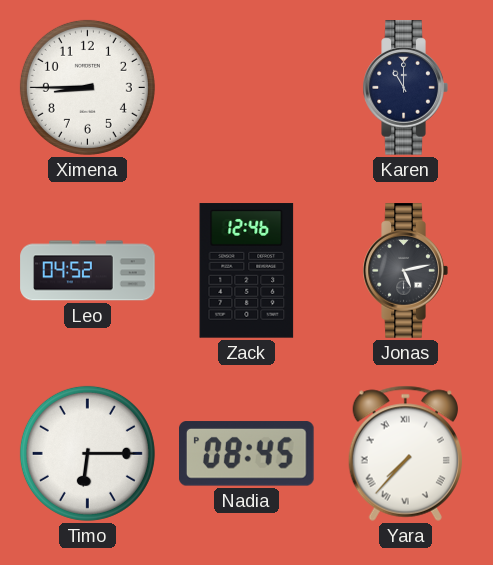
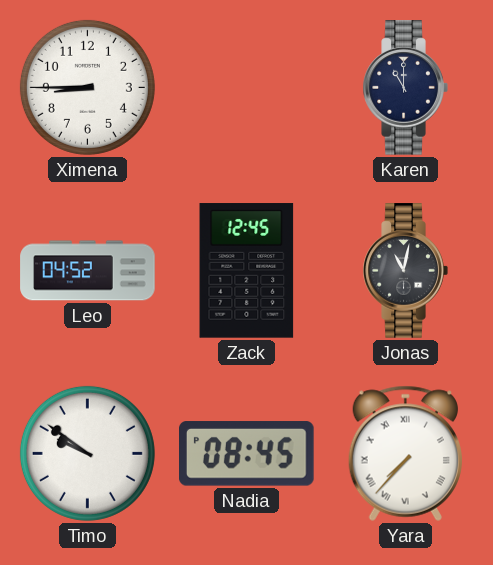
Zack: 12:46 -> 12:45
Jonas: 5:13 -> 11:02
Timo: 6:15 -> 9:51
